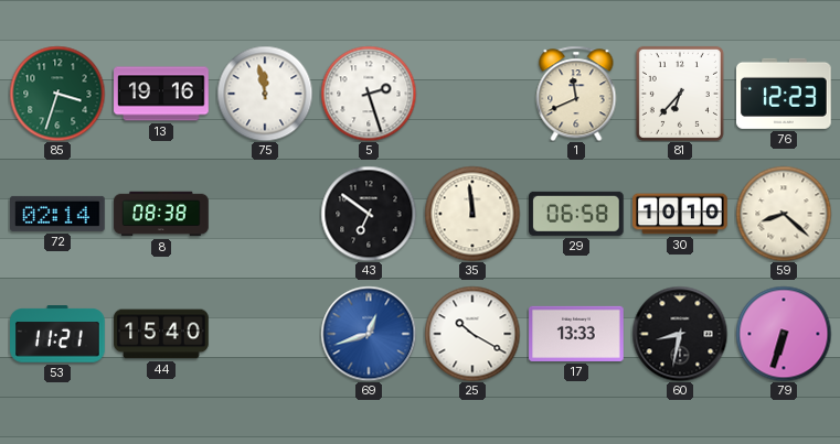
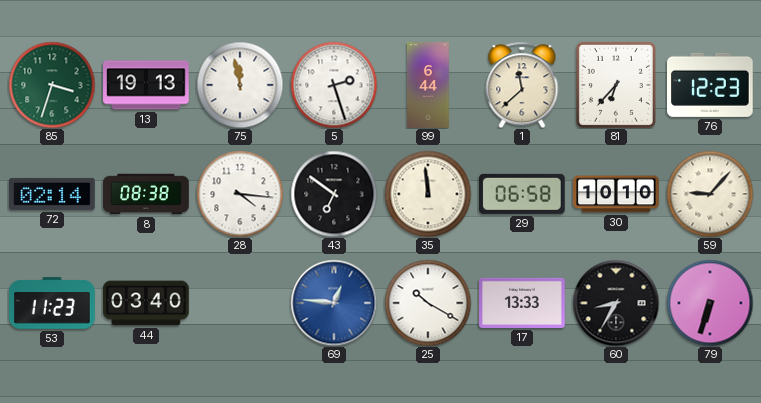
13: 19:16 -> 19:13
99: none -> 6:44
1: 11:41 -> 11:38
28: none -> 4:16
59: 8:22 -> 9:07
53: 11:21 -> 11:23
44: 15:40 -> 03:40
69: 12:42 -> 12:46
60: 8:32 -> 8:35
